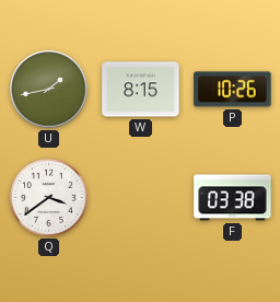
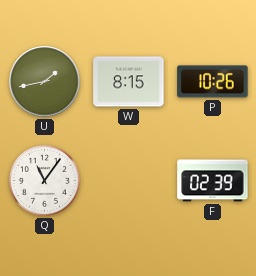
Q: 3:39 -> 11:06
F: 03:38 -> 02:39
